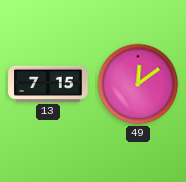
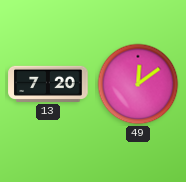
13: 7:15 -> 7:20
